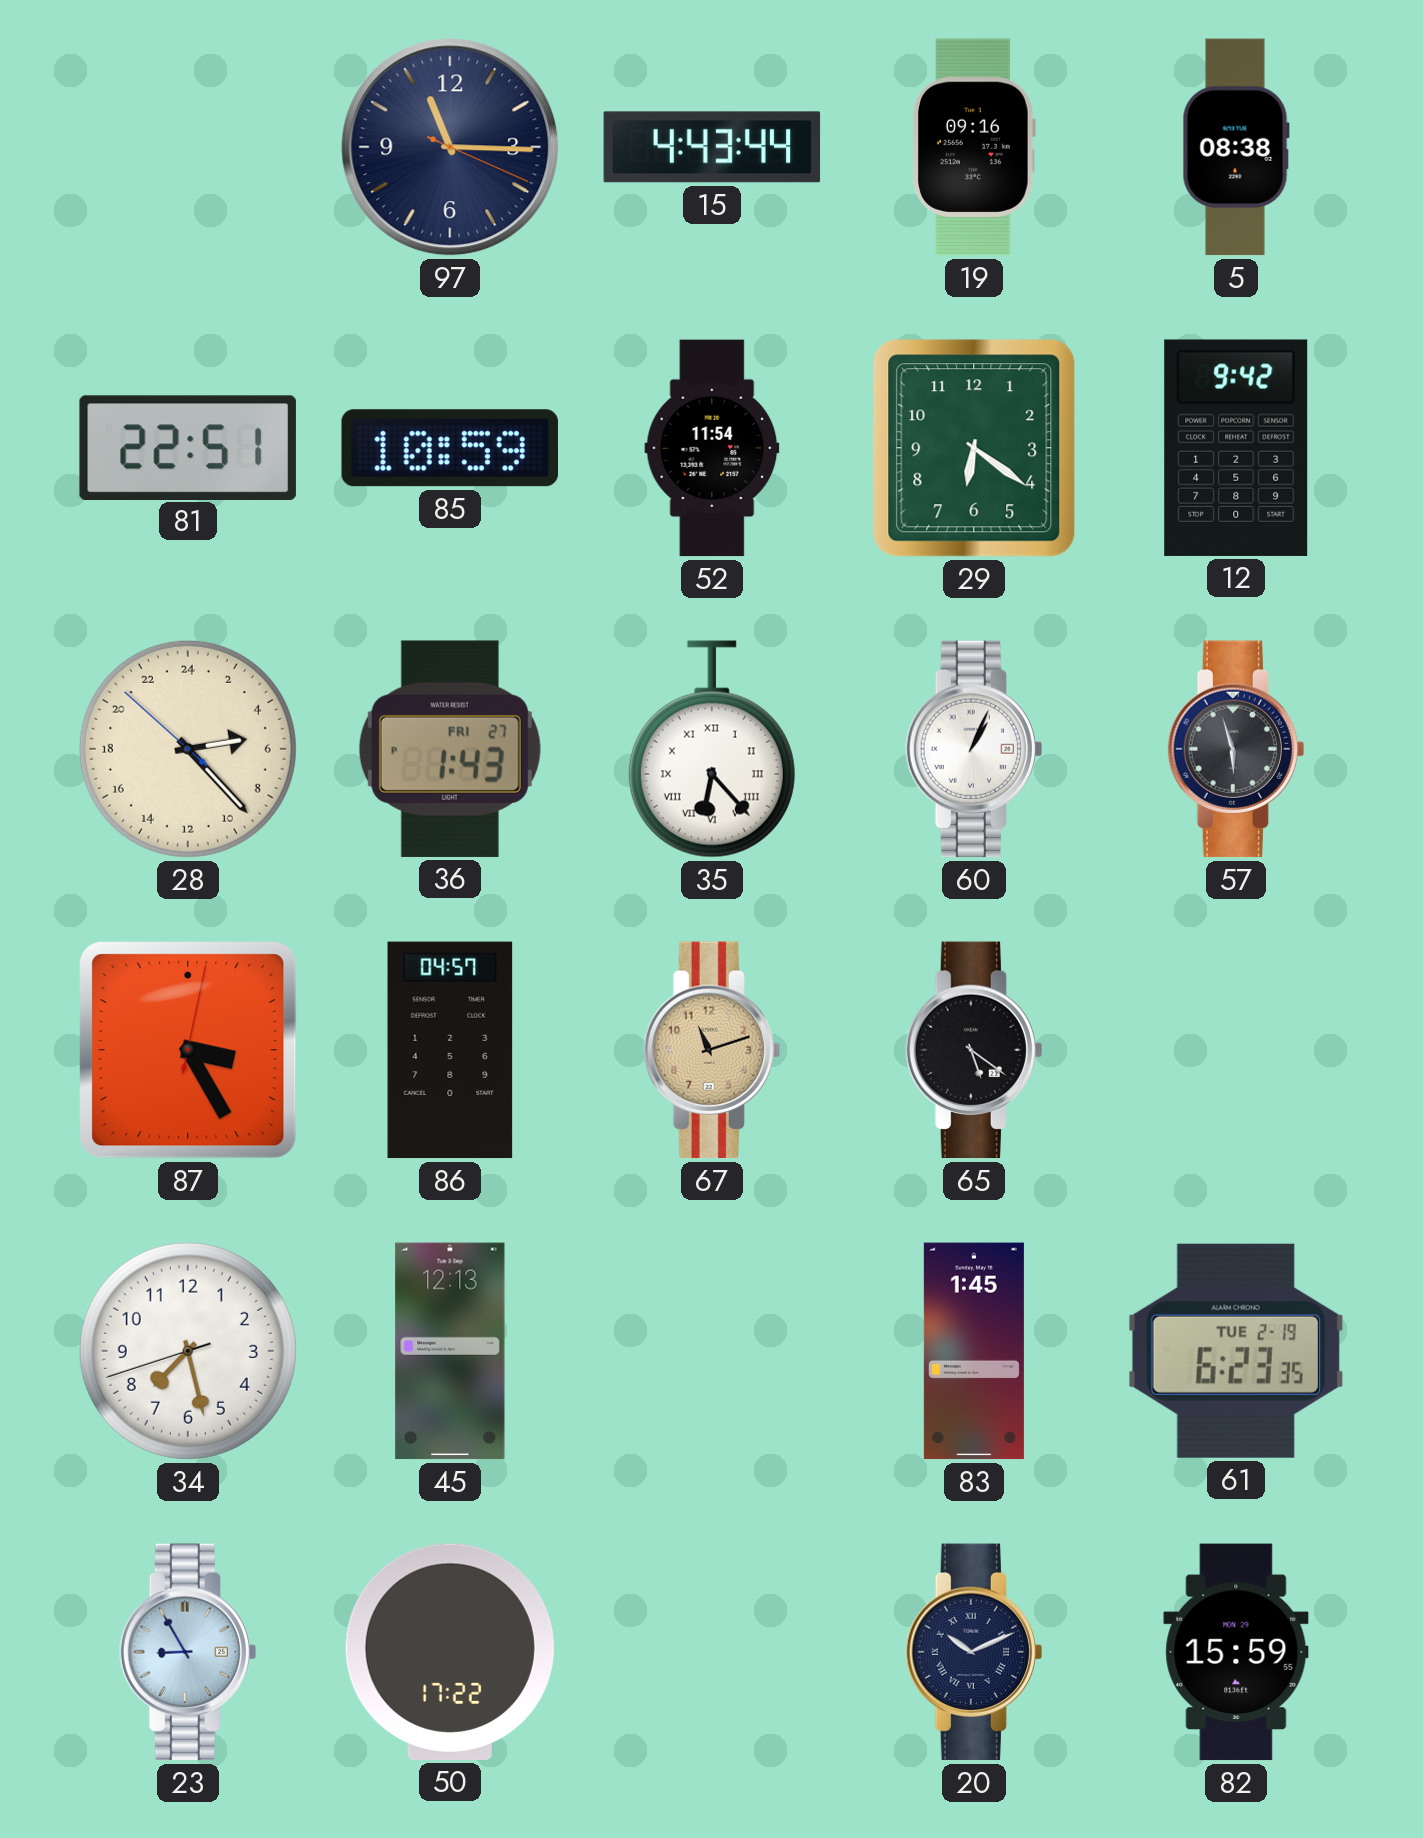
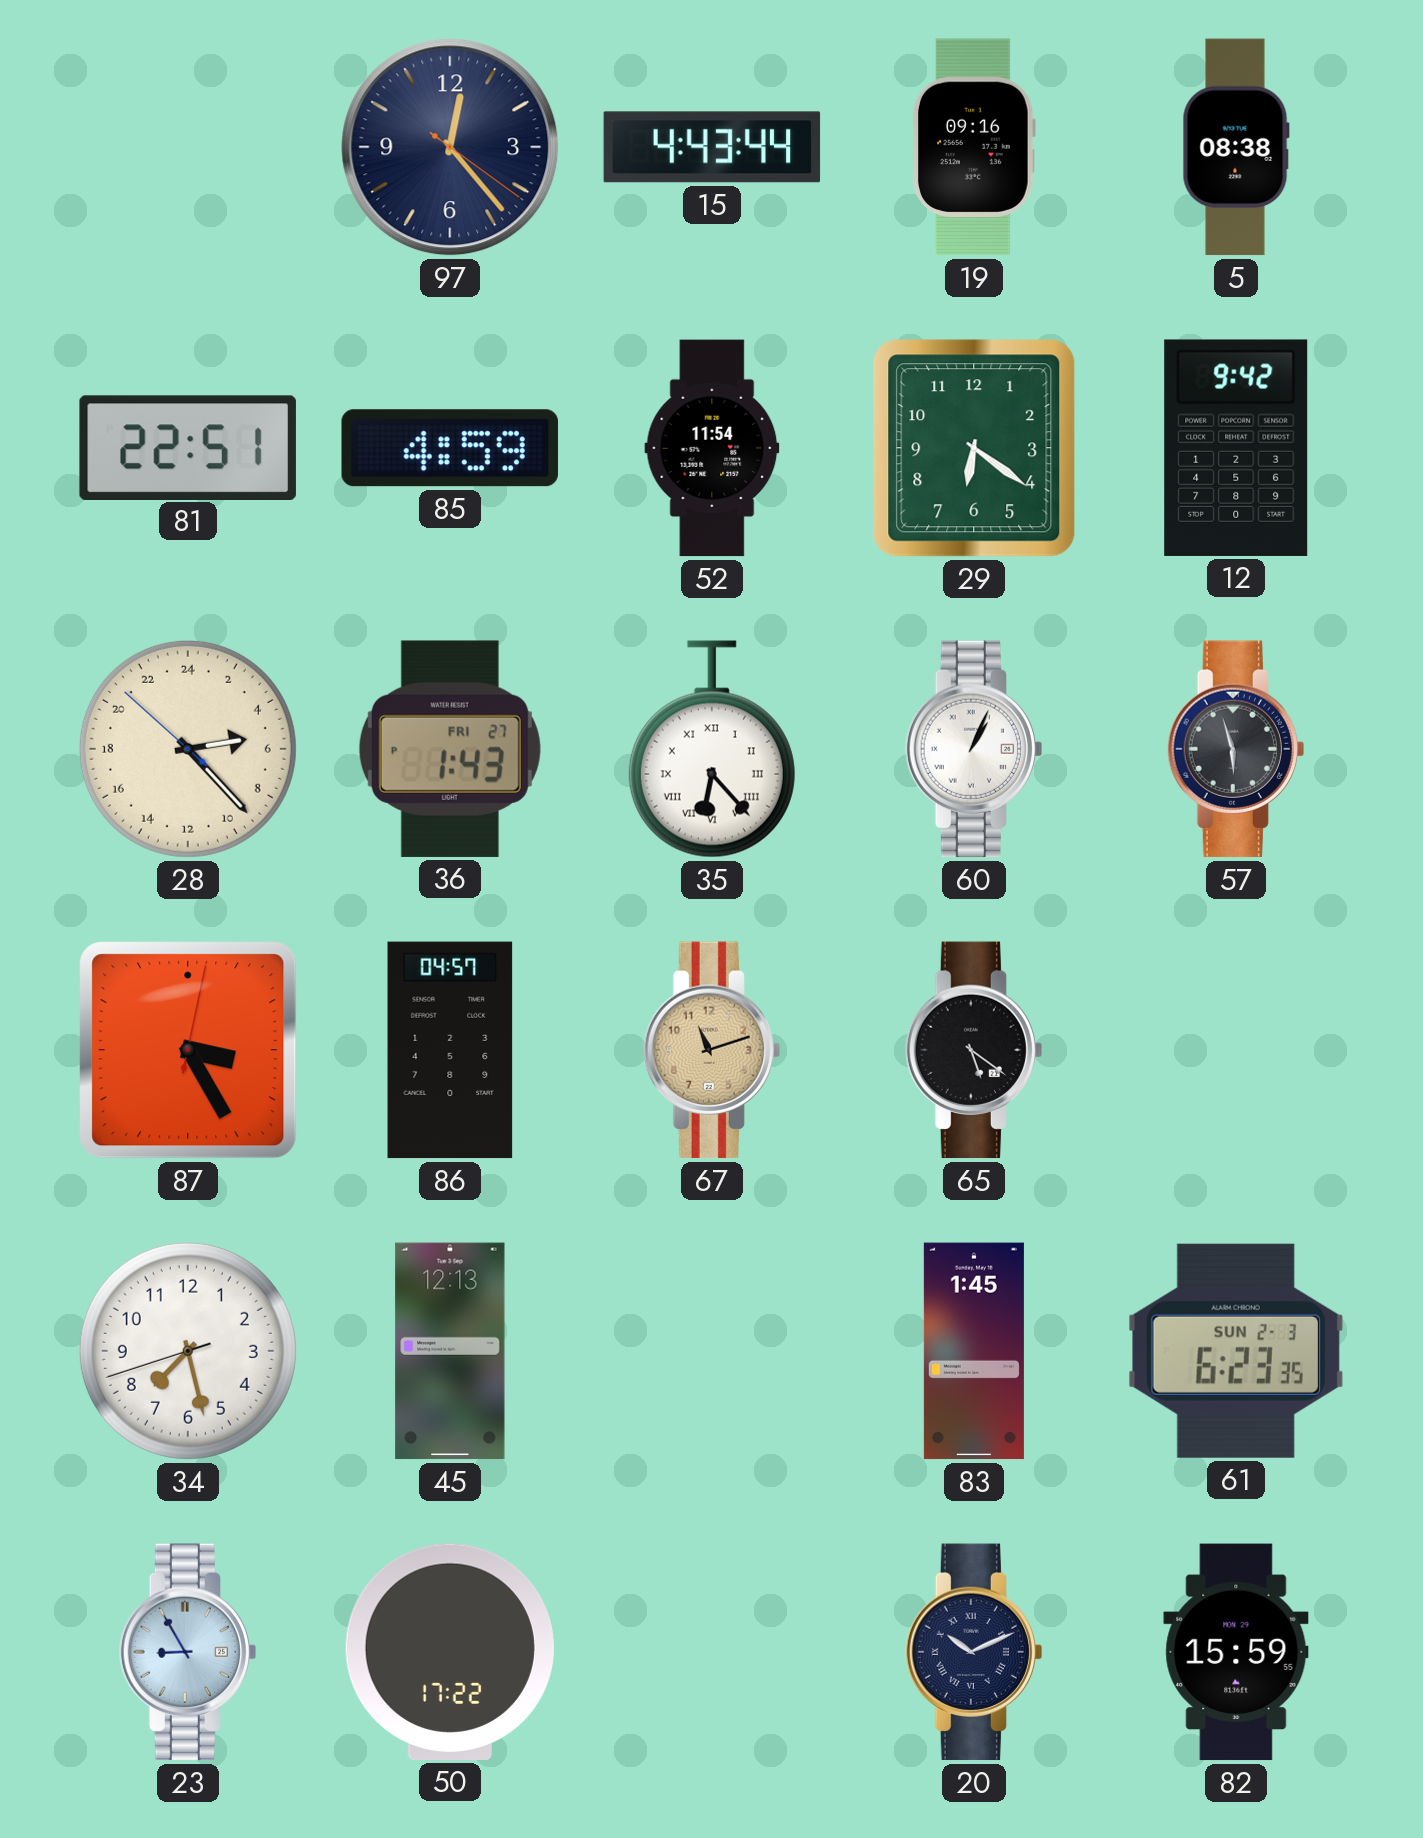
97: 11:15 -> 12:23
85: 10:59 -> 4:59
61 date: TUE 2-19 -> SUN 2-3
